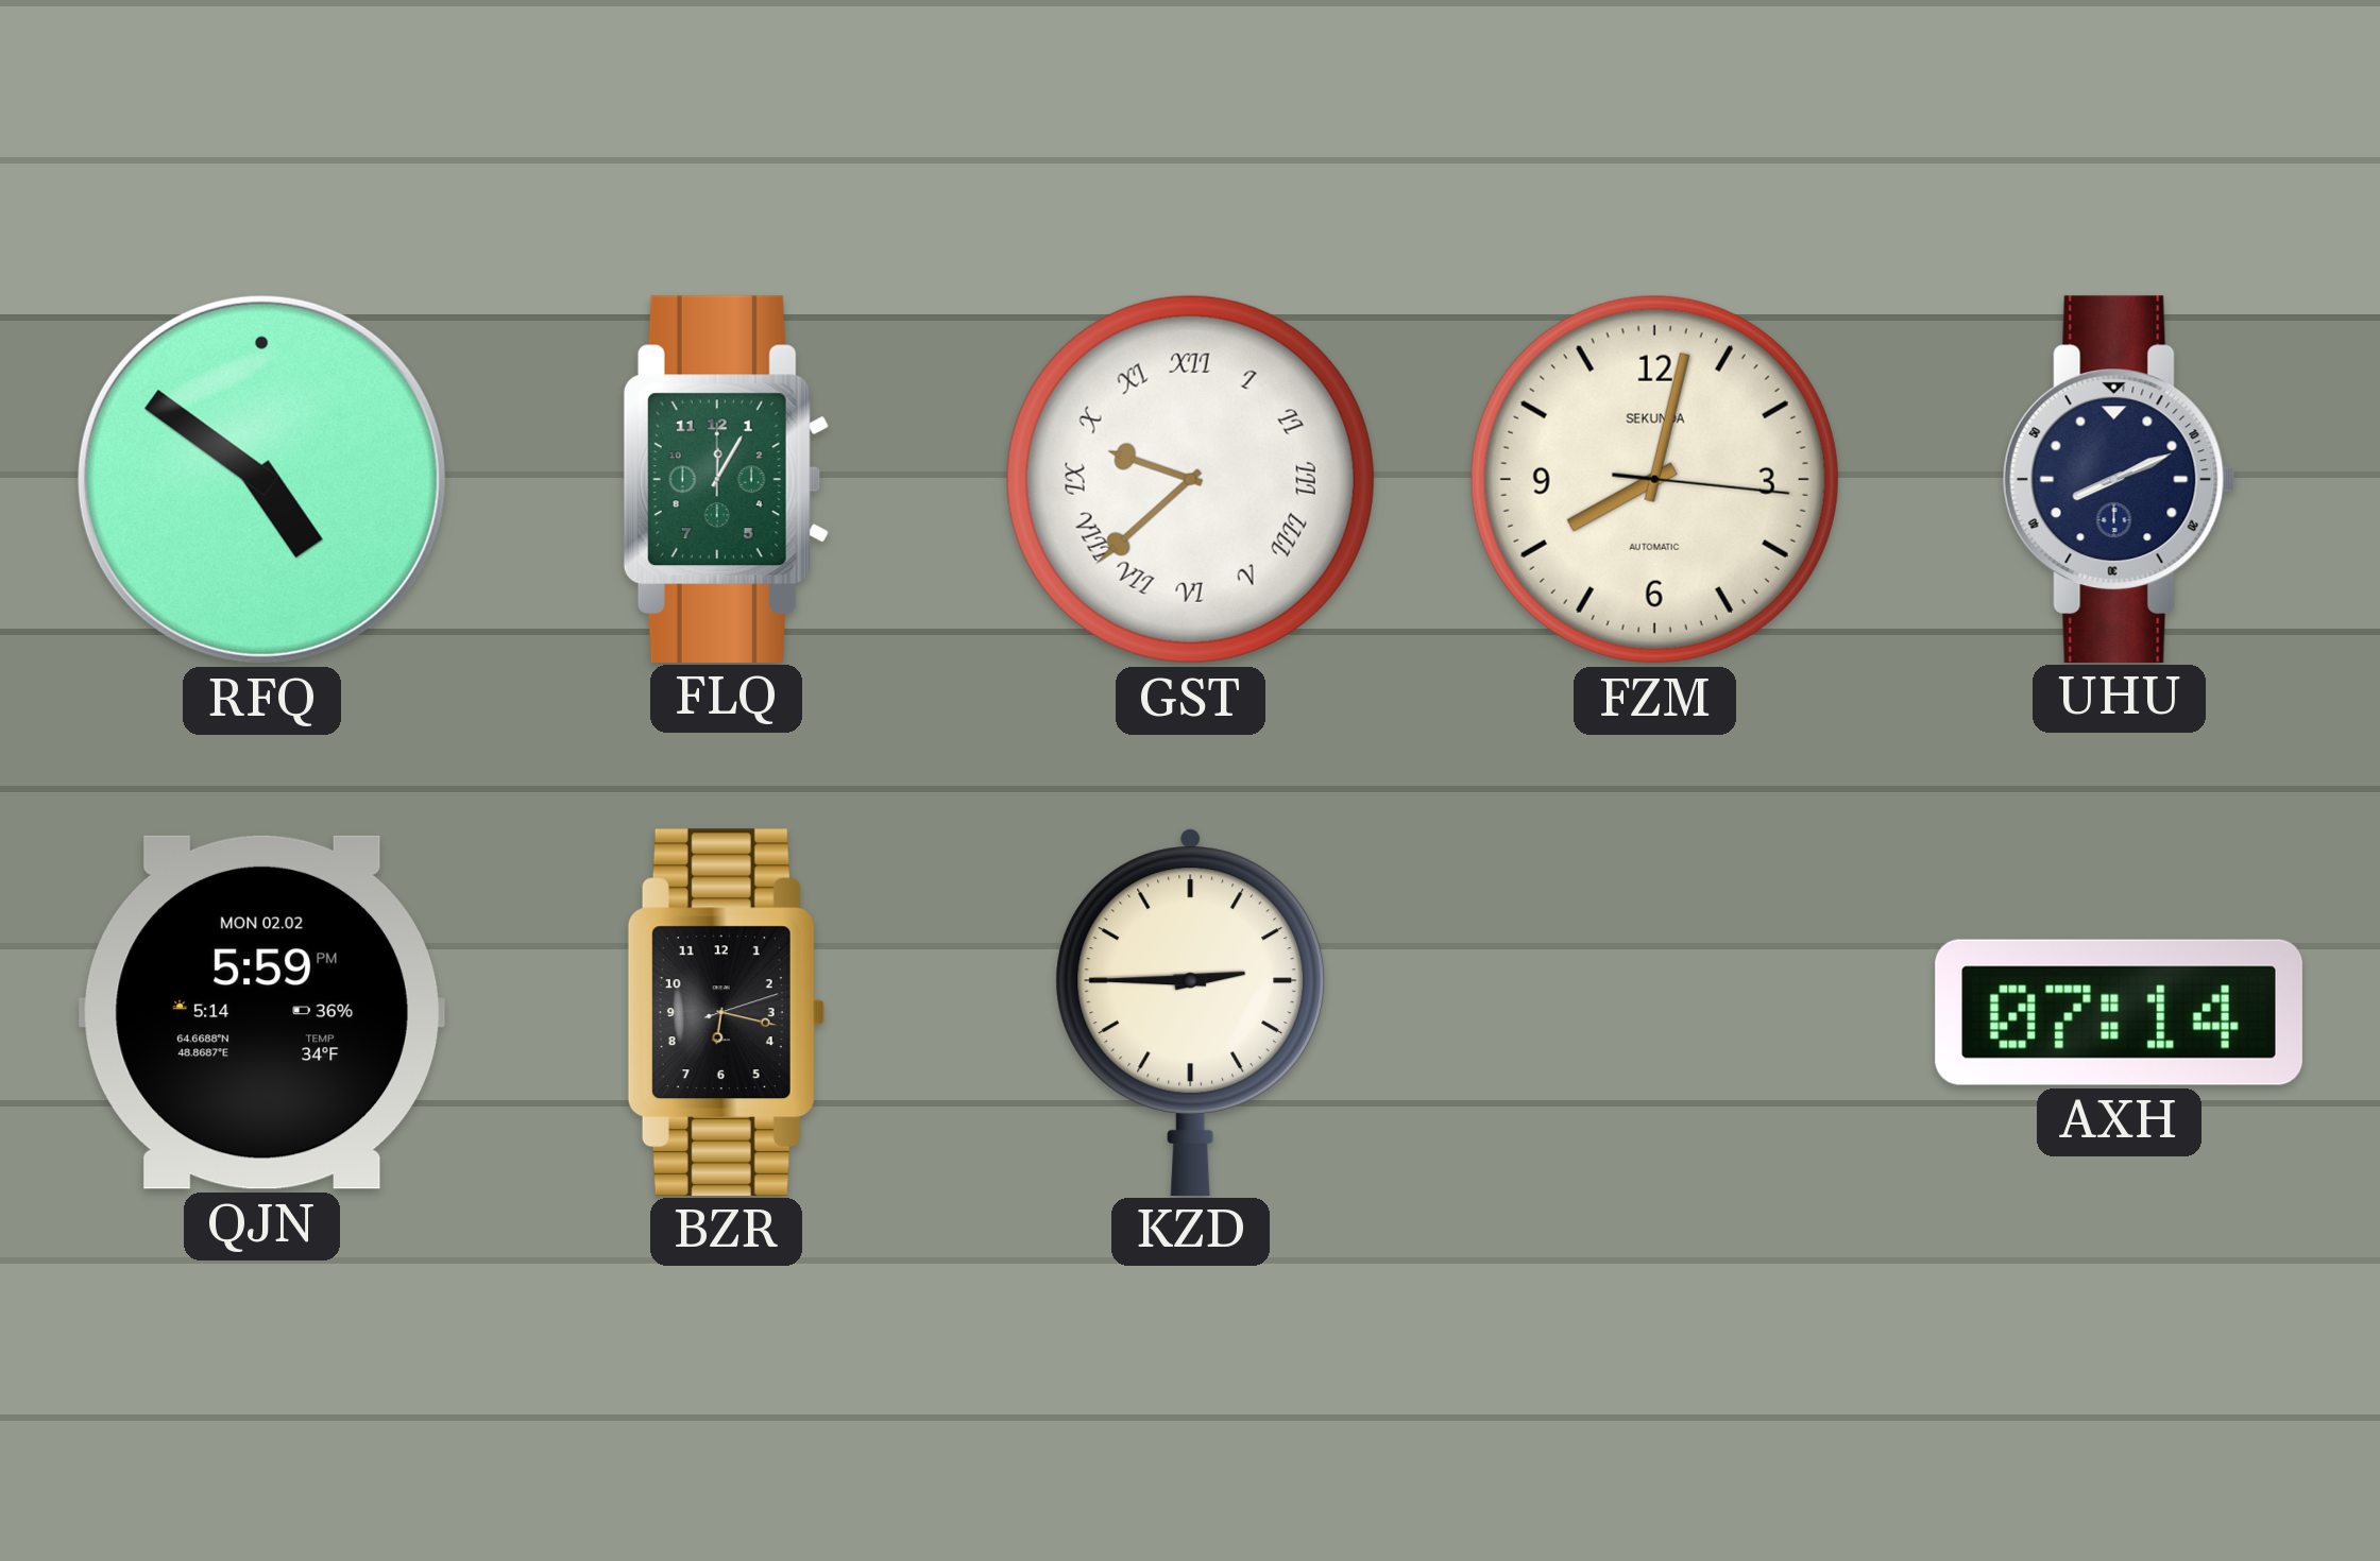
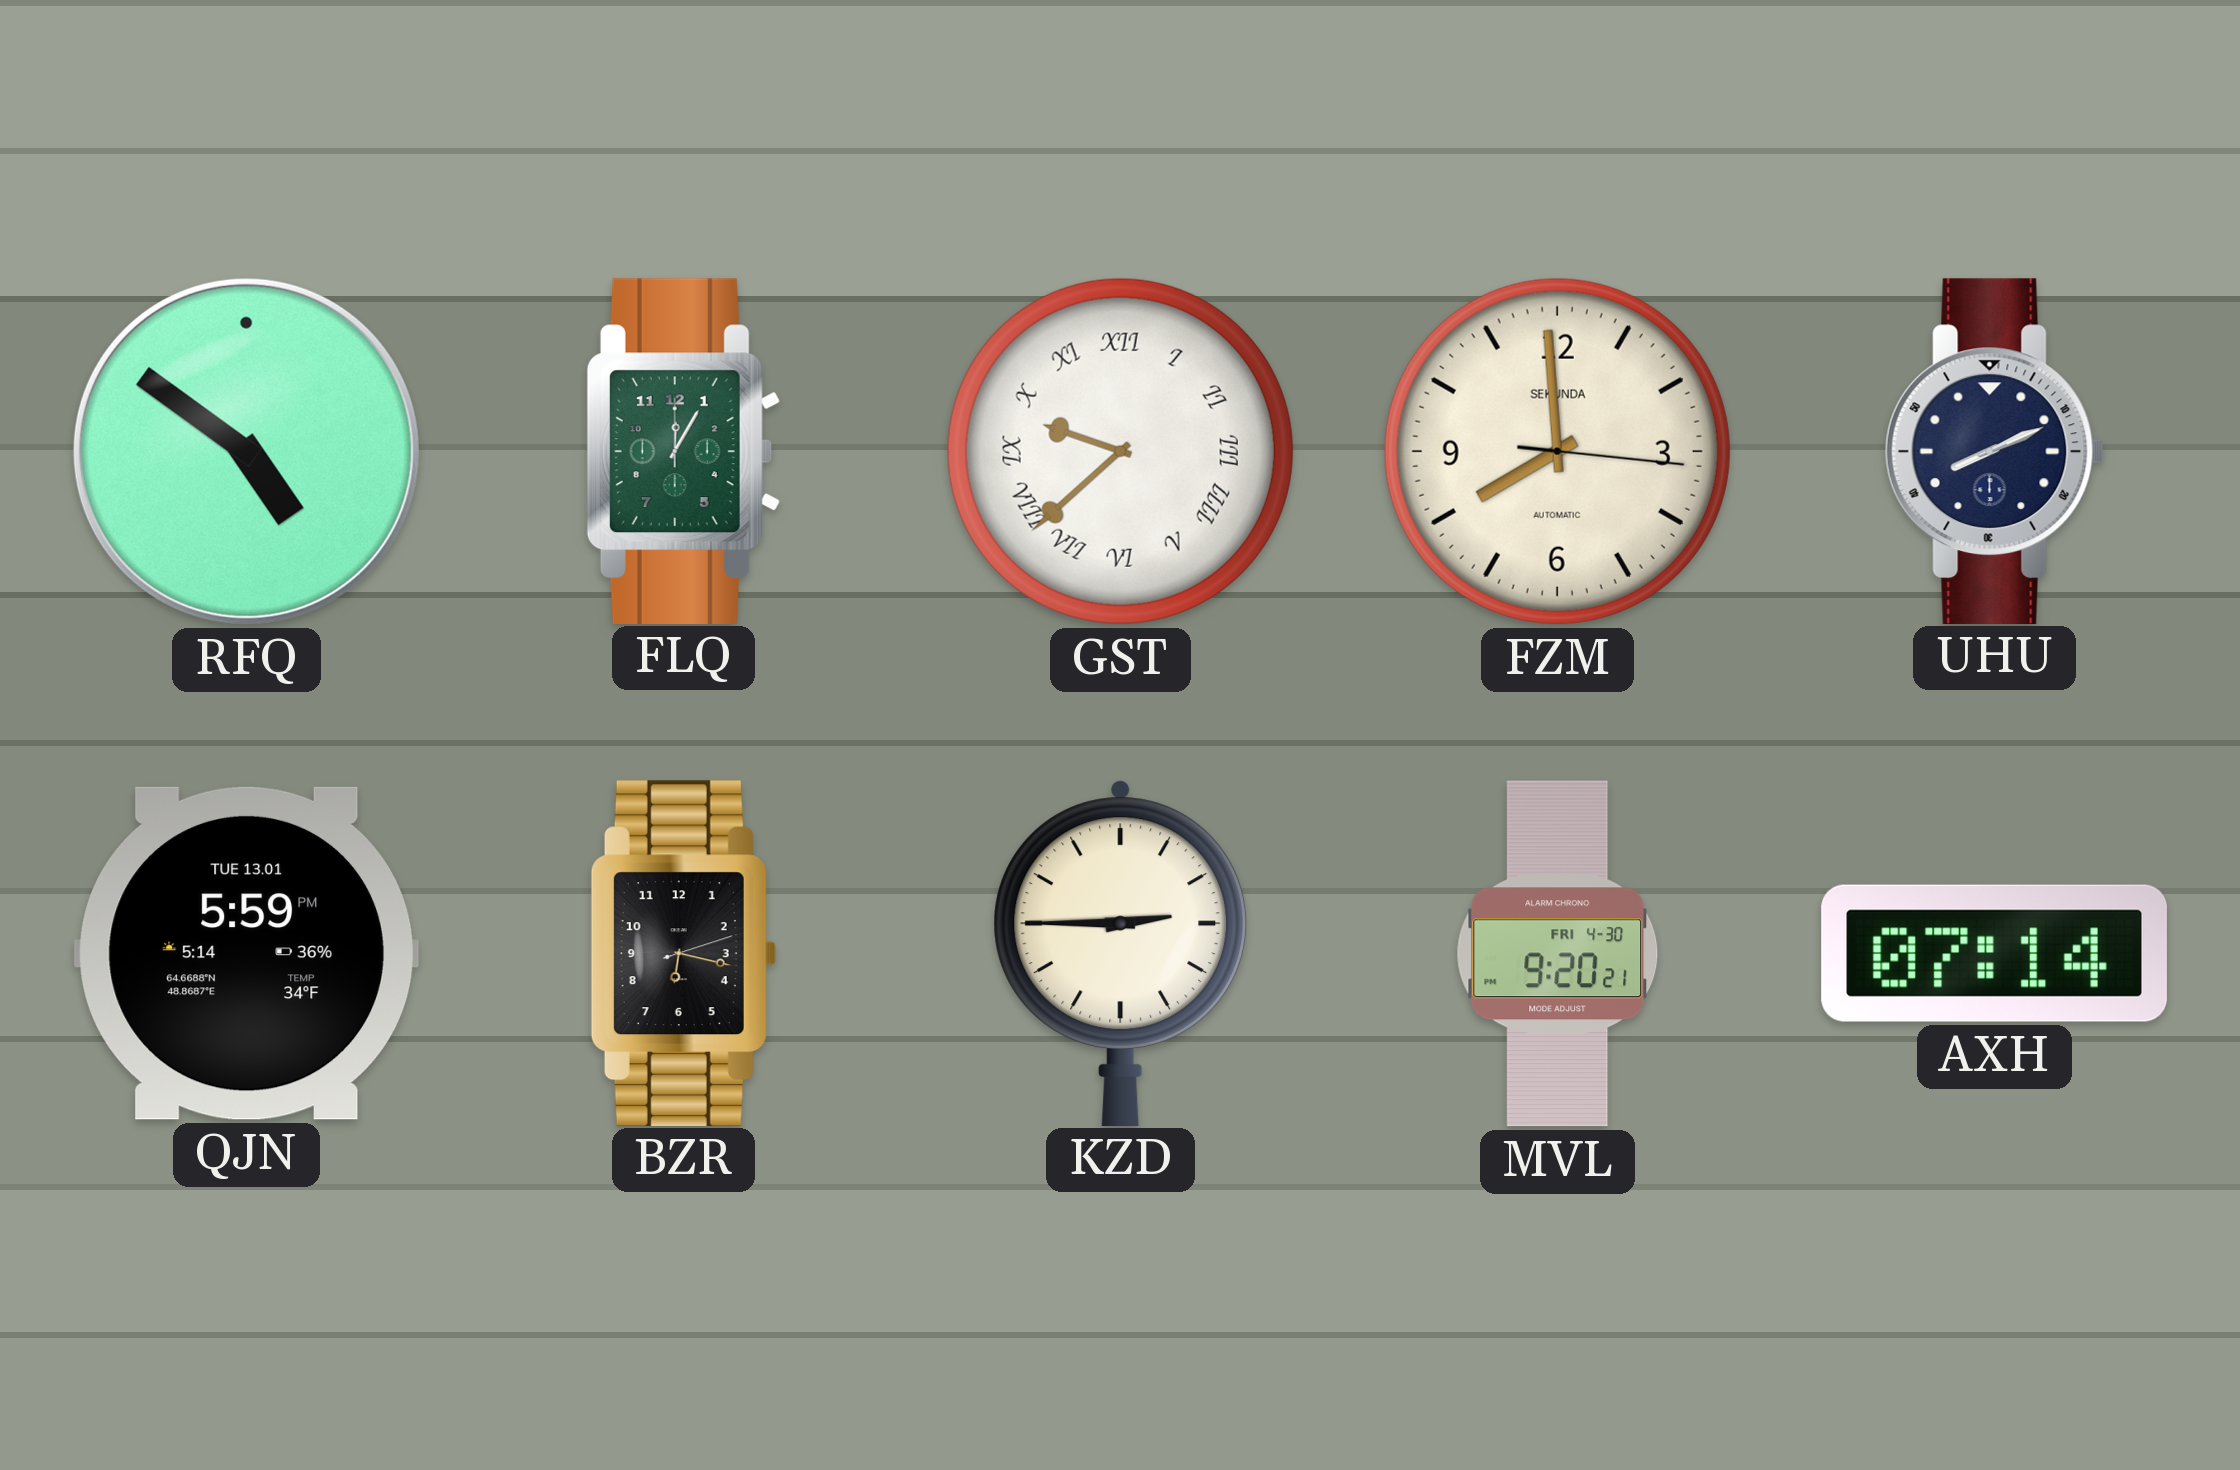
FZM: 8:02 -> 7:59
QJN date: MON 02.02 -> TUE 13.01
MVL: none -> 9:20
